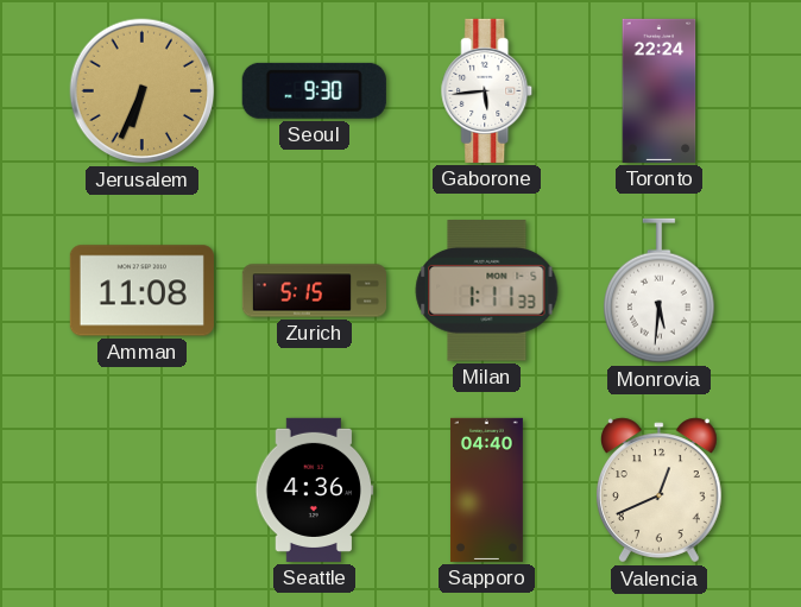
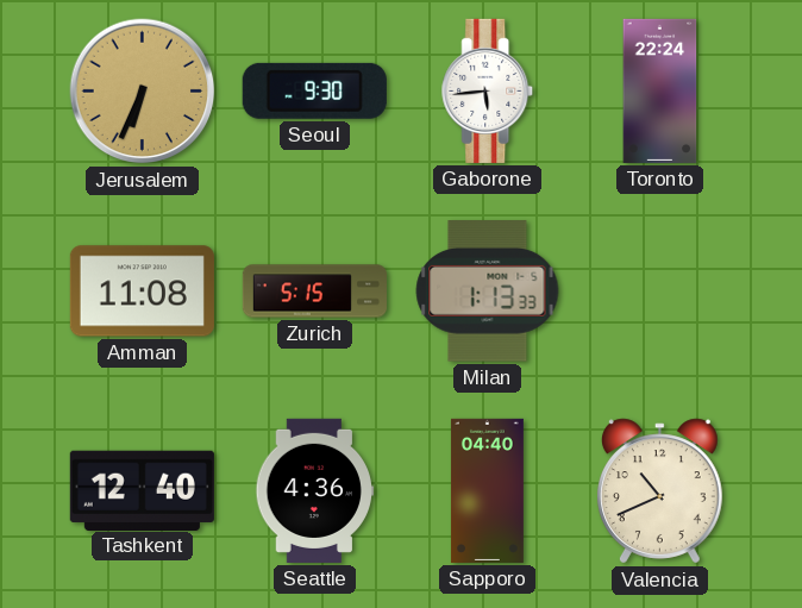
Milan: 1:11 -> 1:13
Monrovia: 5:31 -> none
Tashkent: none -> 12:40
Valencia: 12:41 -> 10:41
